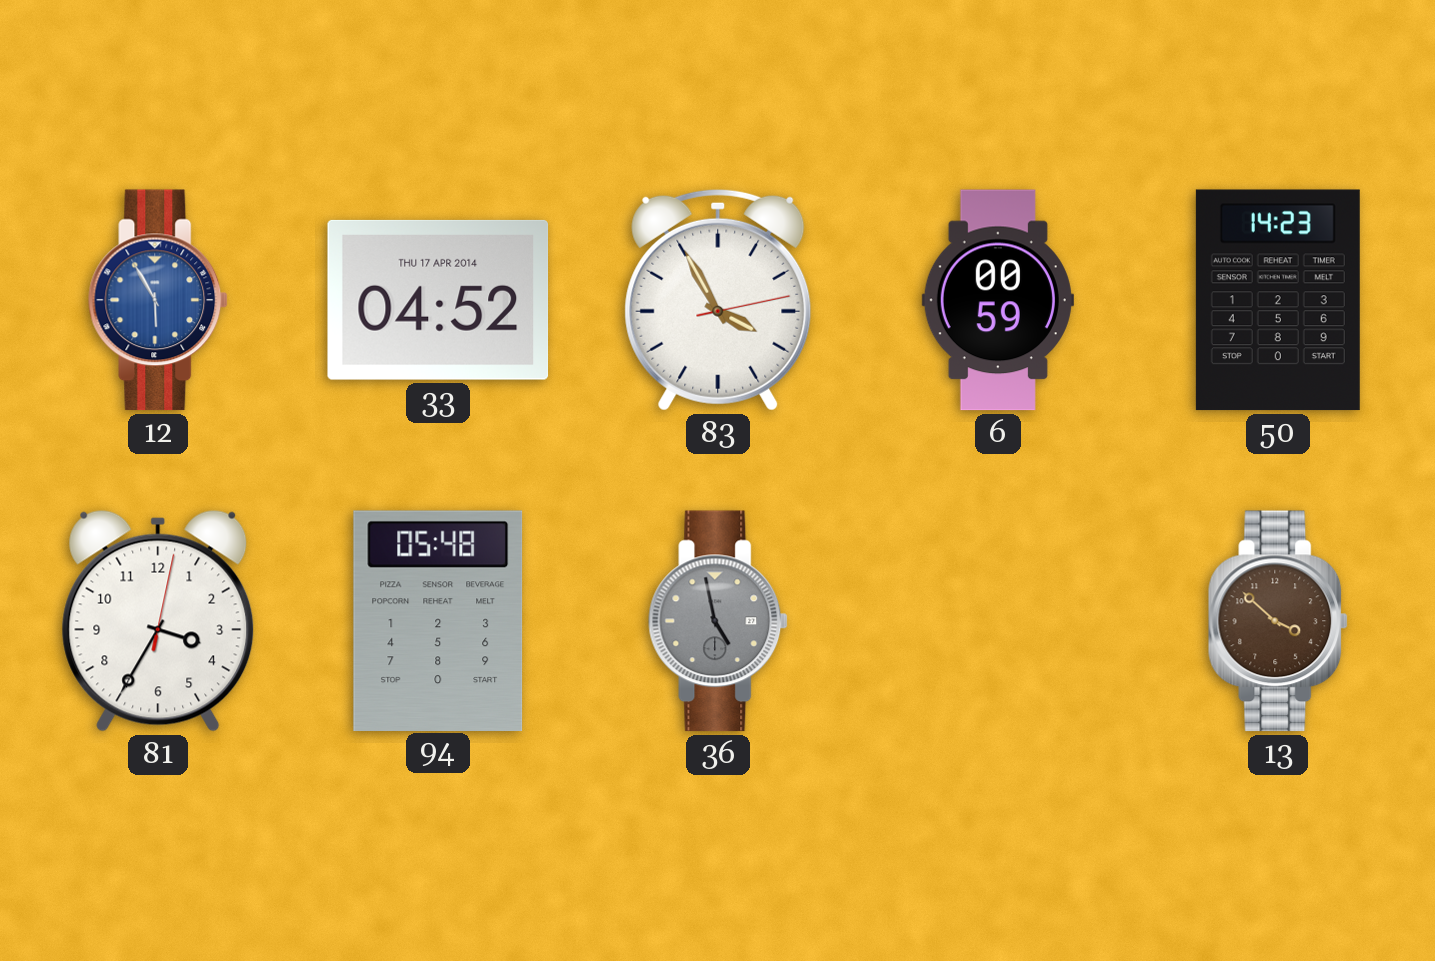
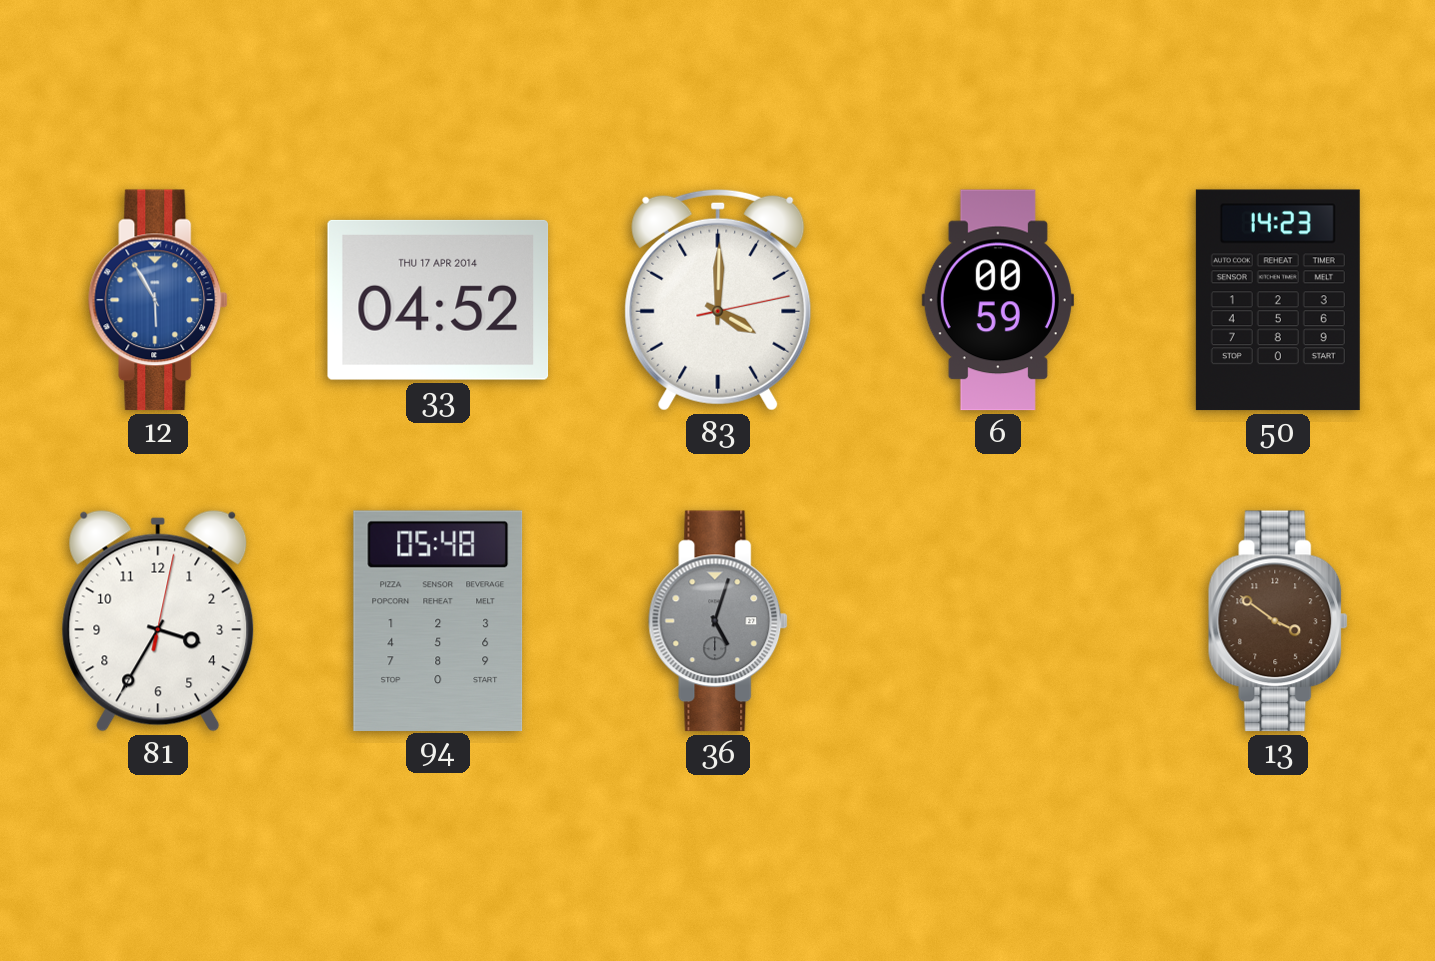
83: 3:55 -> 4:00
36: 4:58 -> 5:03
13: 3:52 -> 3:51
